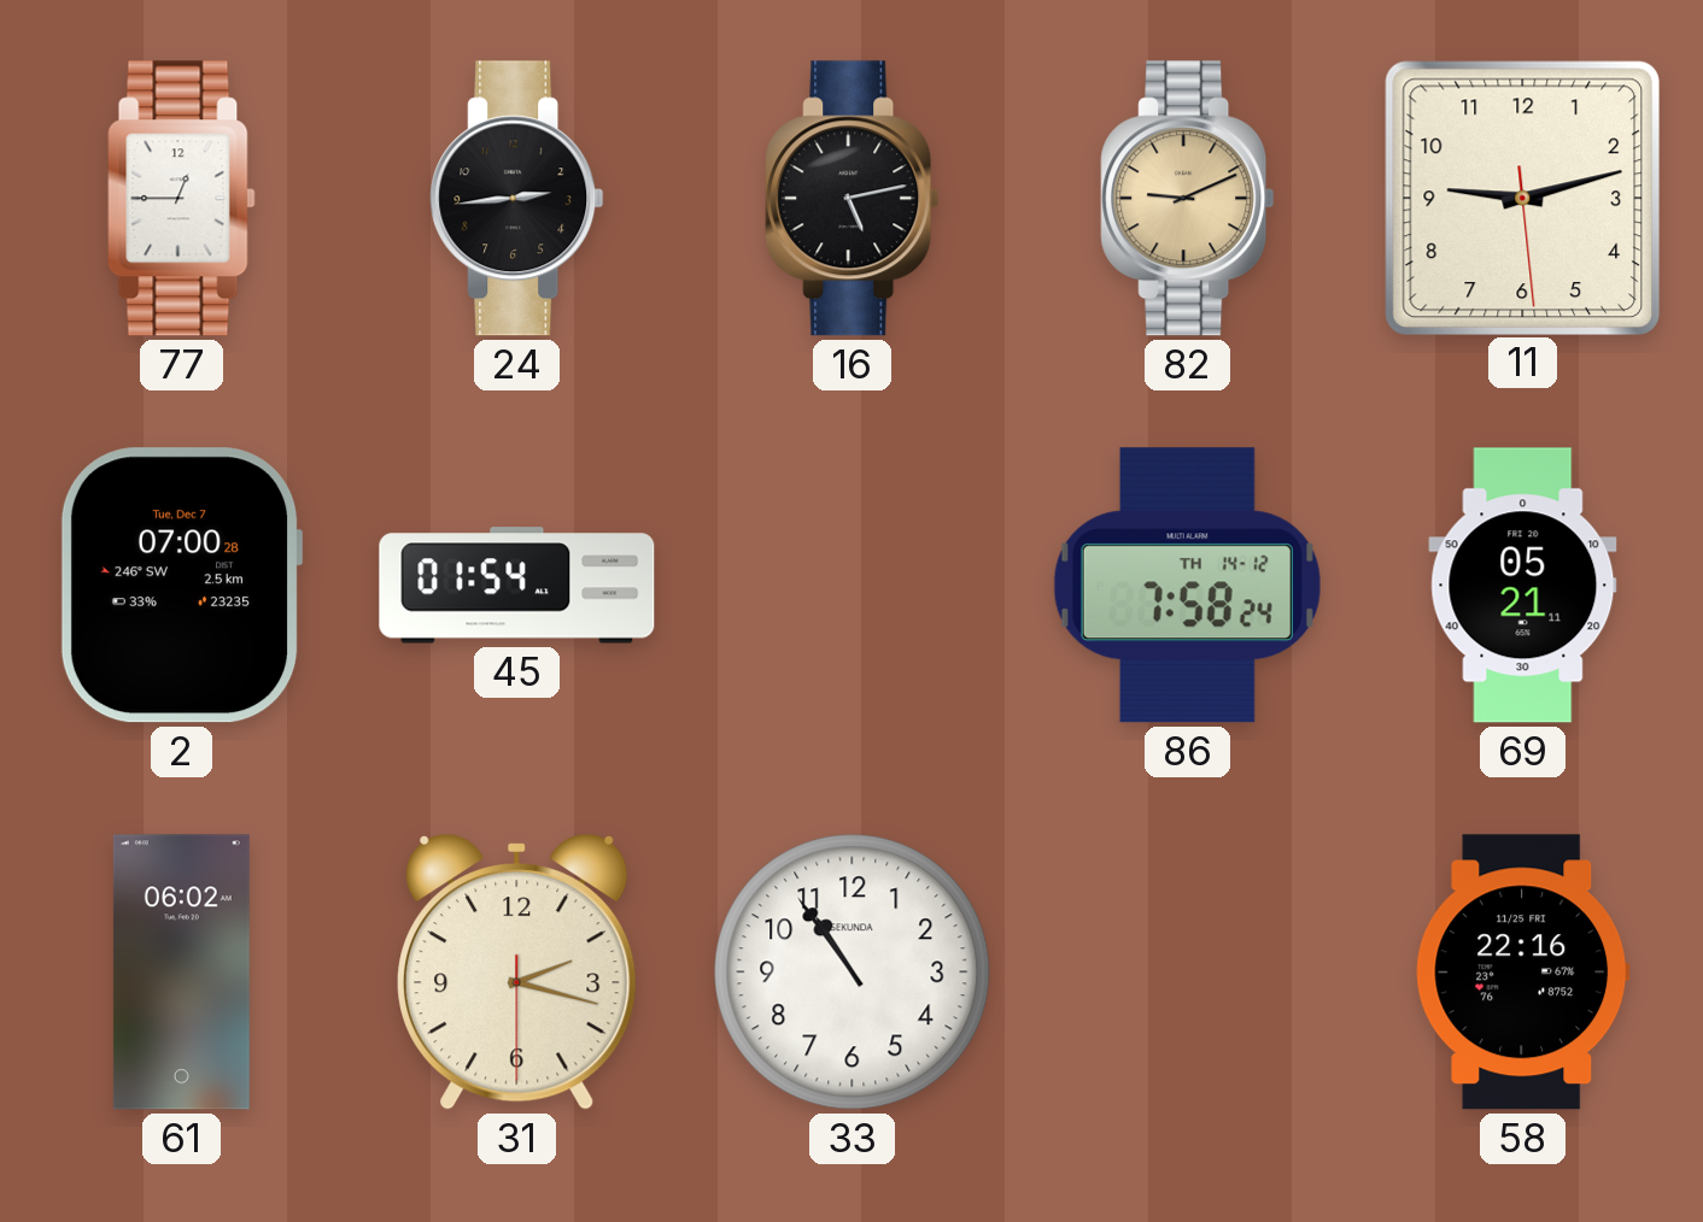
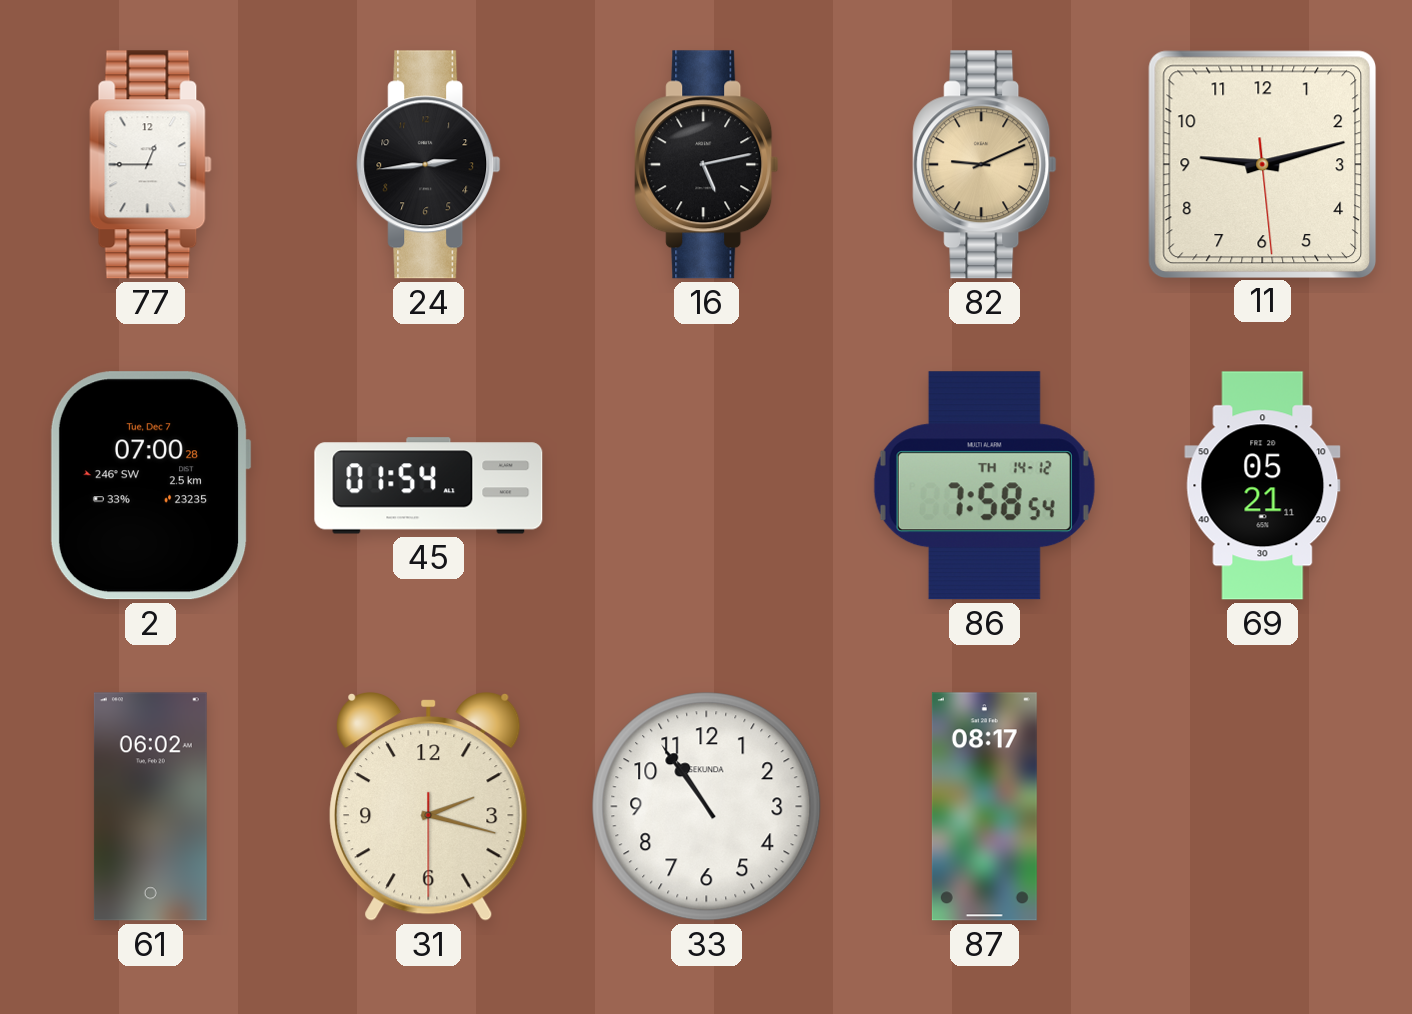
86: 7:58:24 -> 7:58:54
87: none -> 08:17
58: 22:16 -> none
